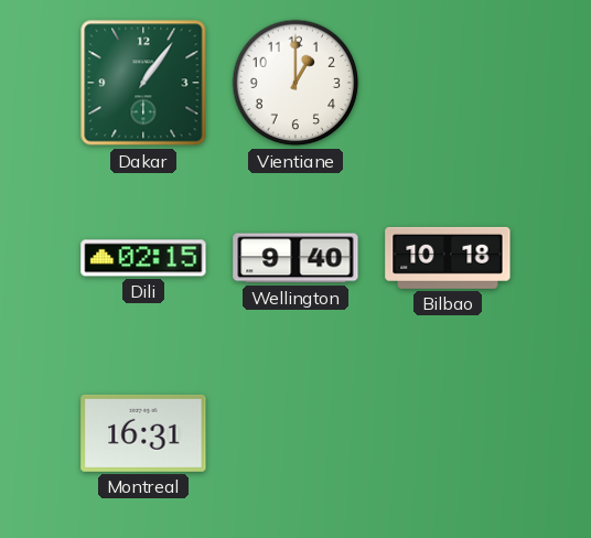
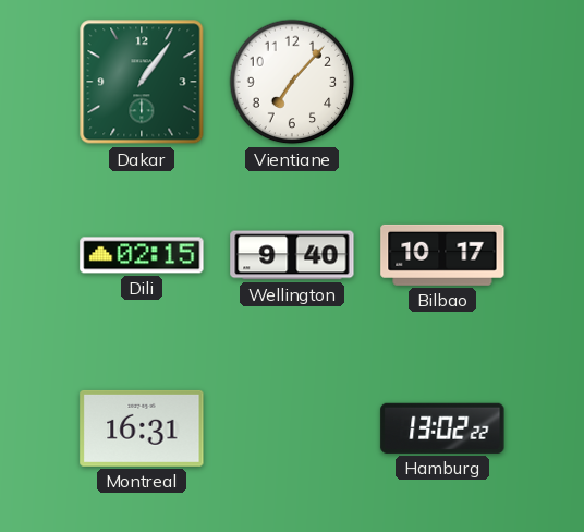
Vientiane: 1:00 -> 7:07
Bilbao: 10:18 -> 10:17
Hamburg: none -> 13:02
